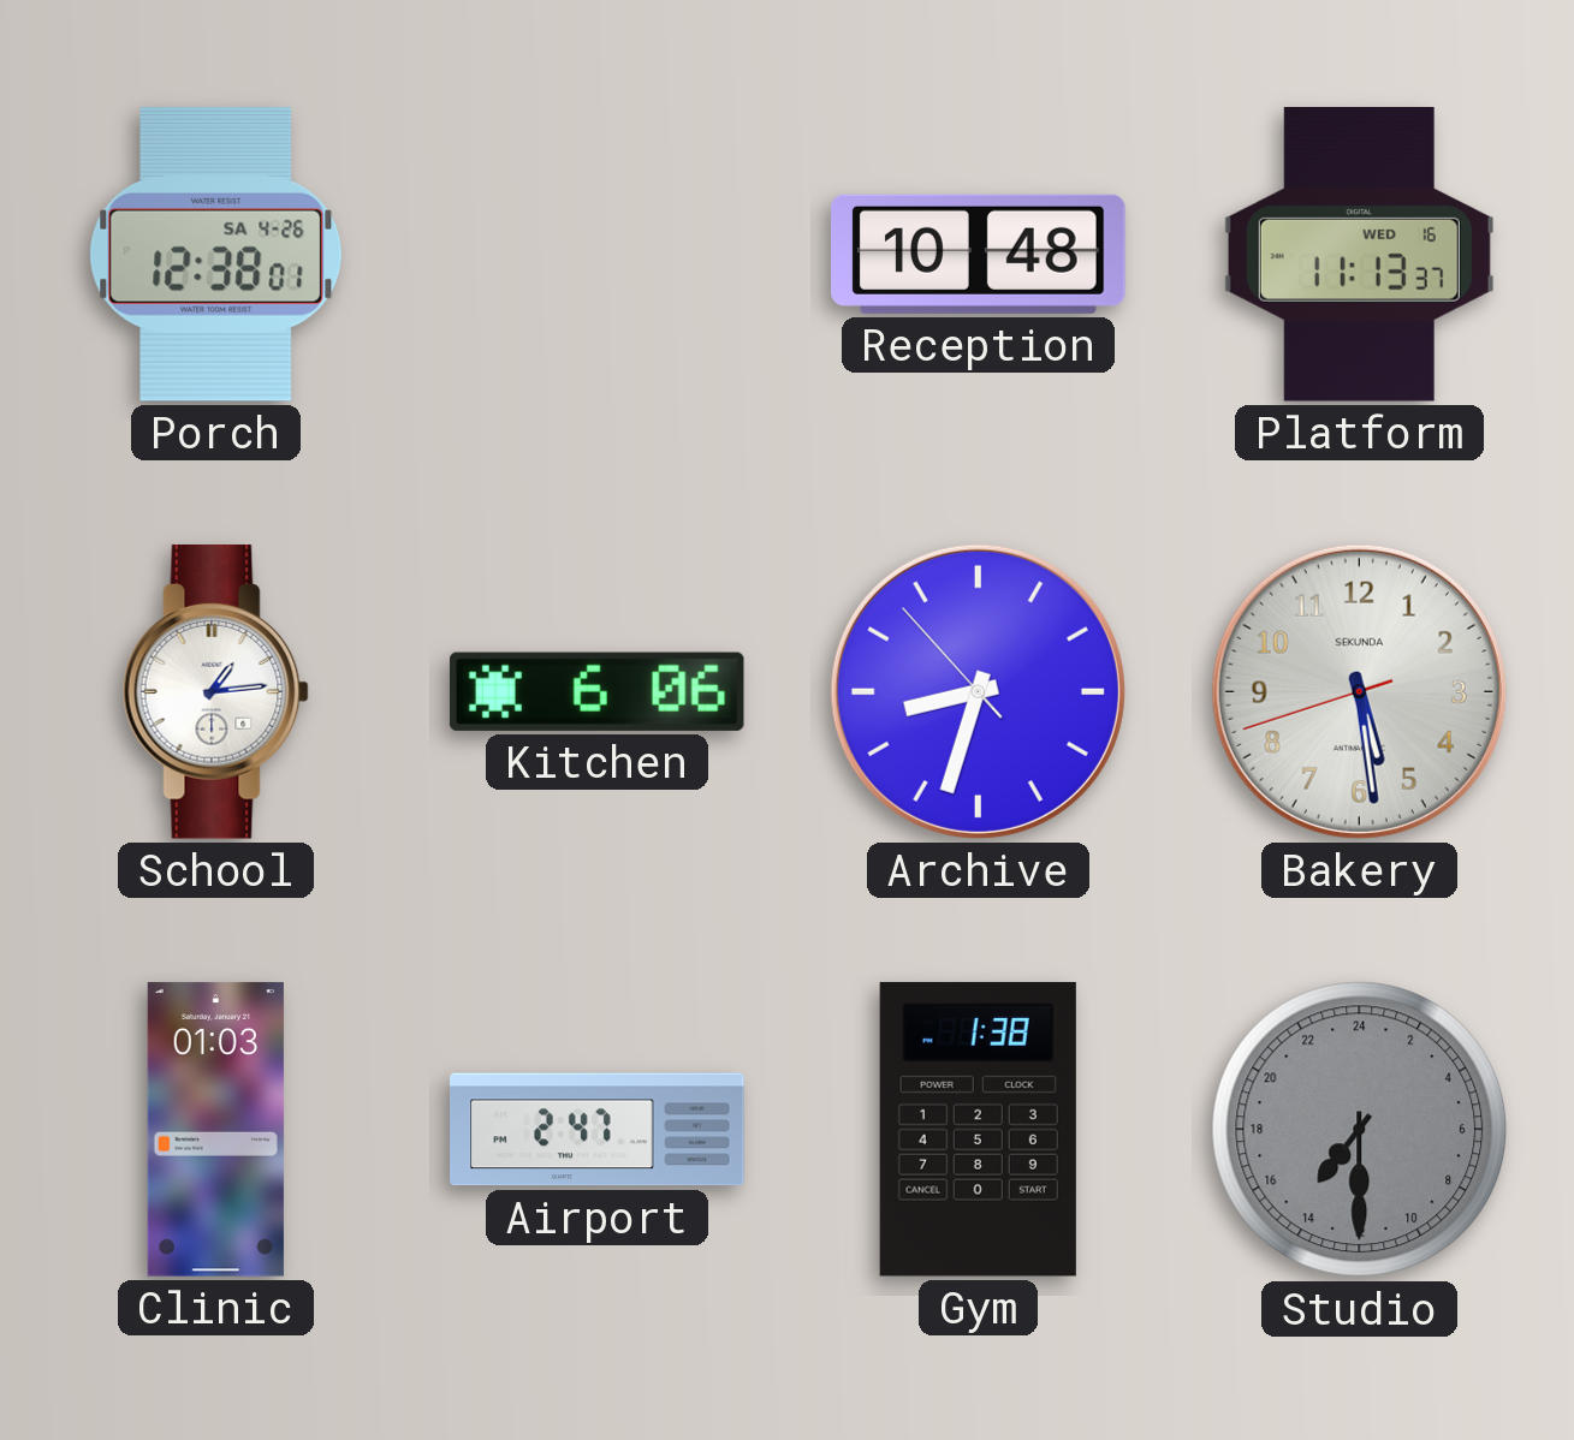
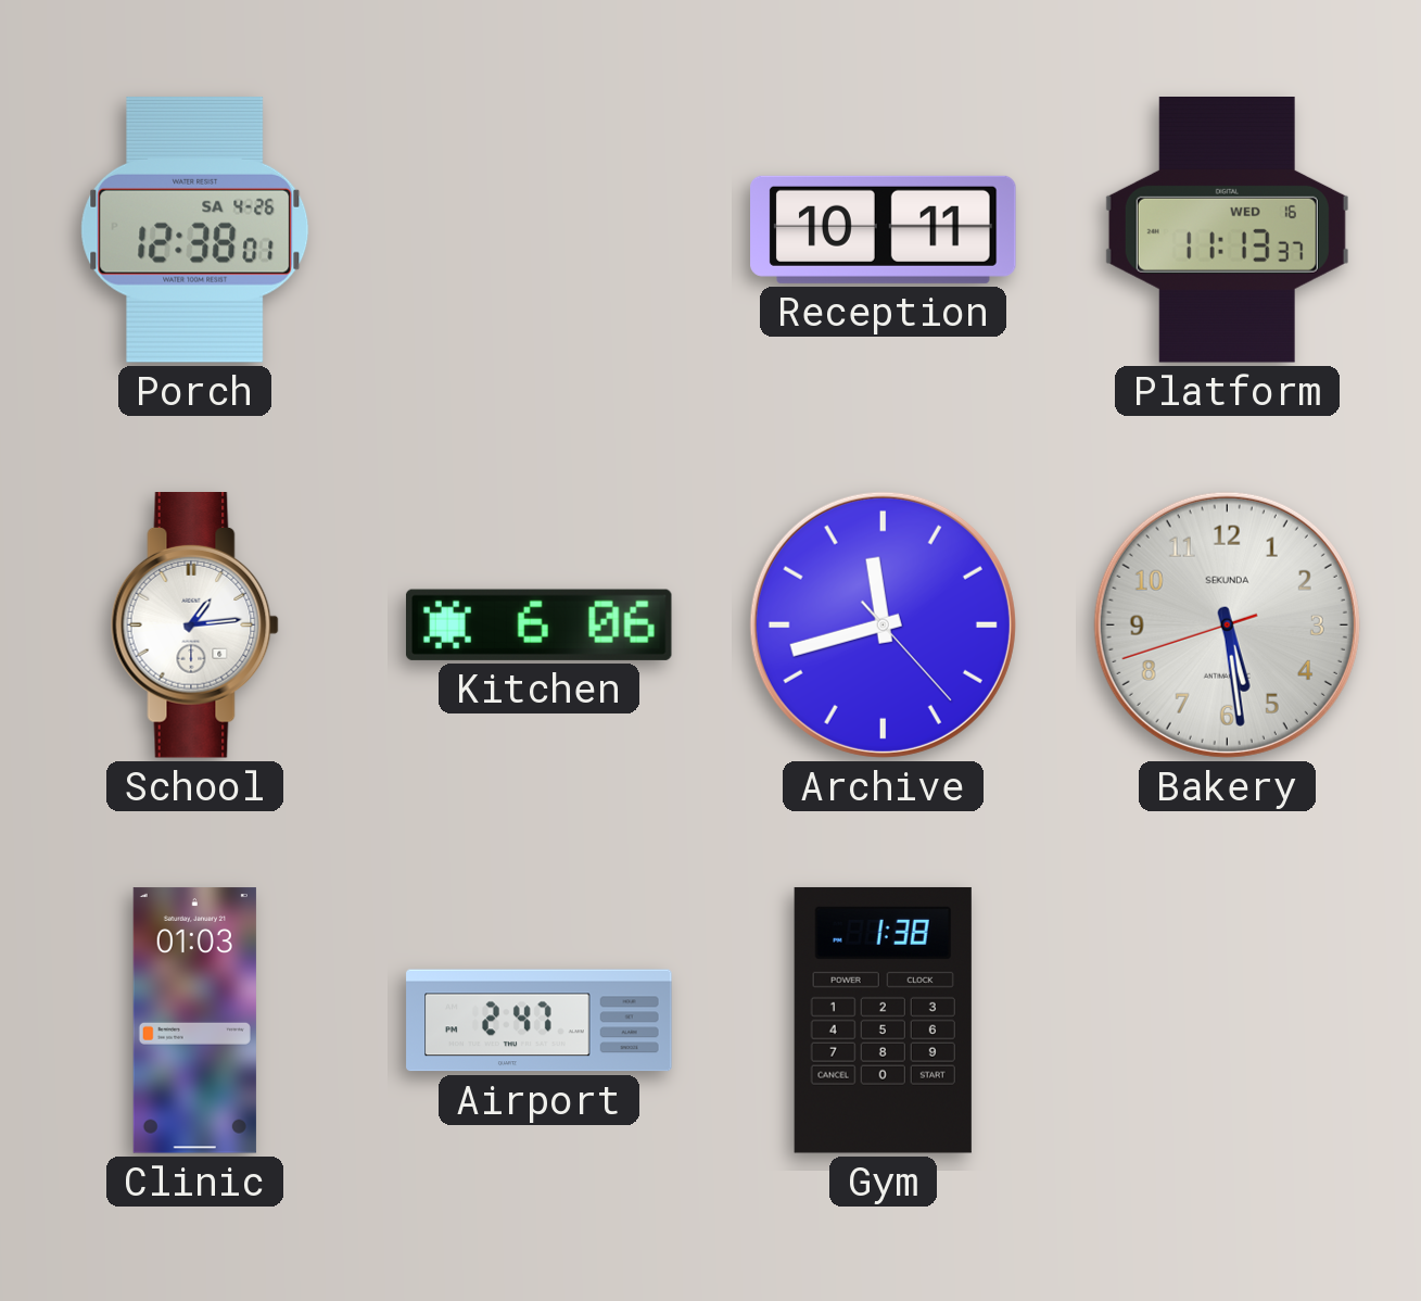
Reception: 10:48 -> 10:11
Archive: 8:32 -> 11:42
Studio: 14:30 -> none
